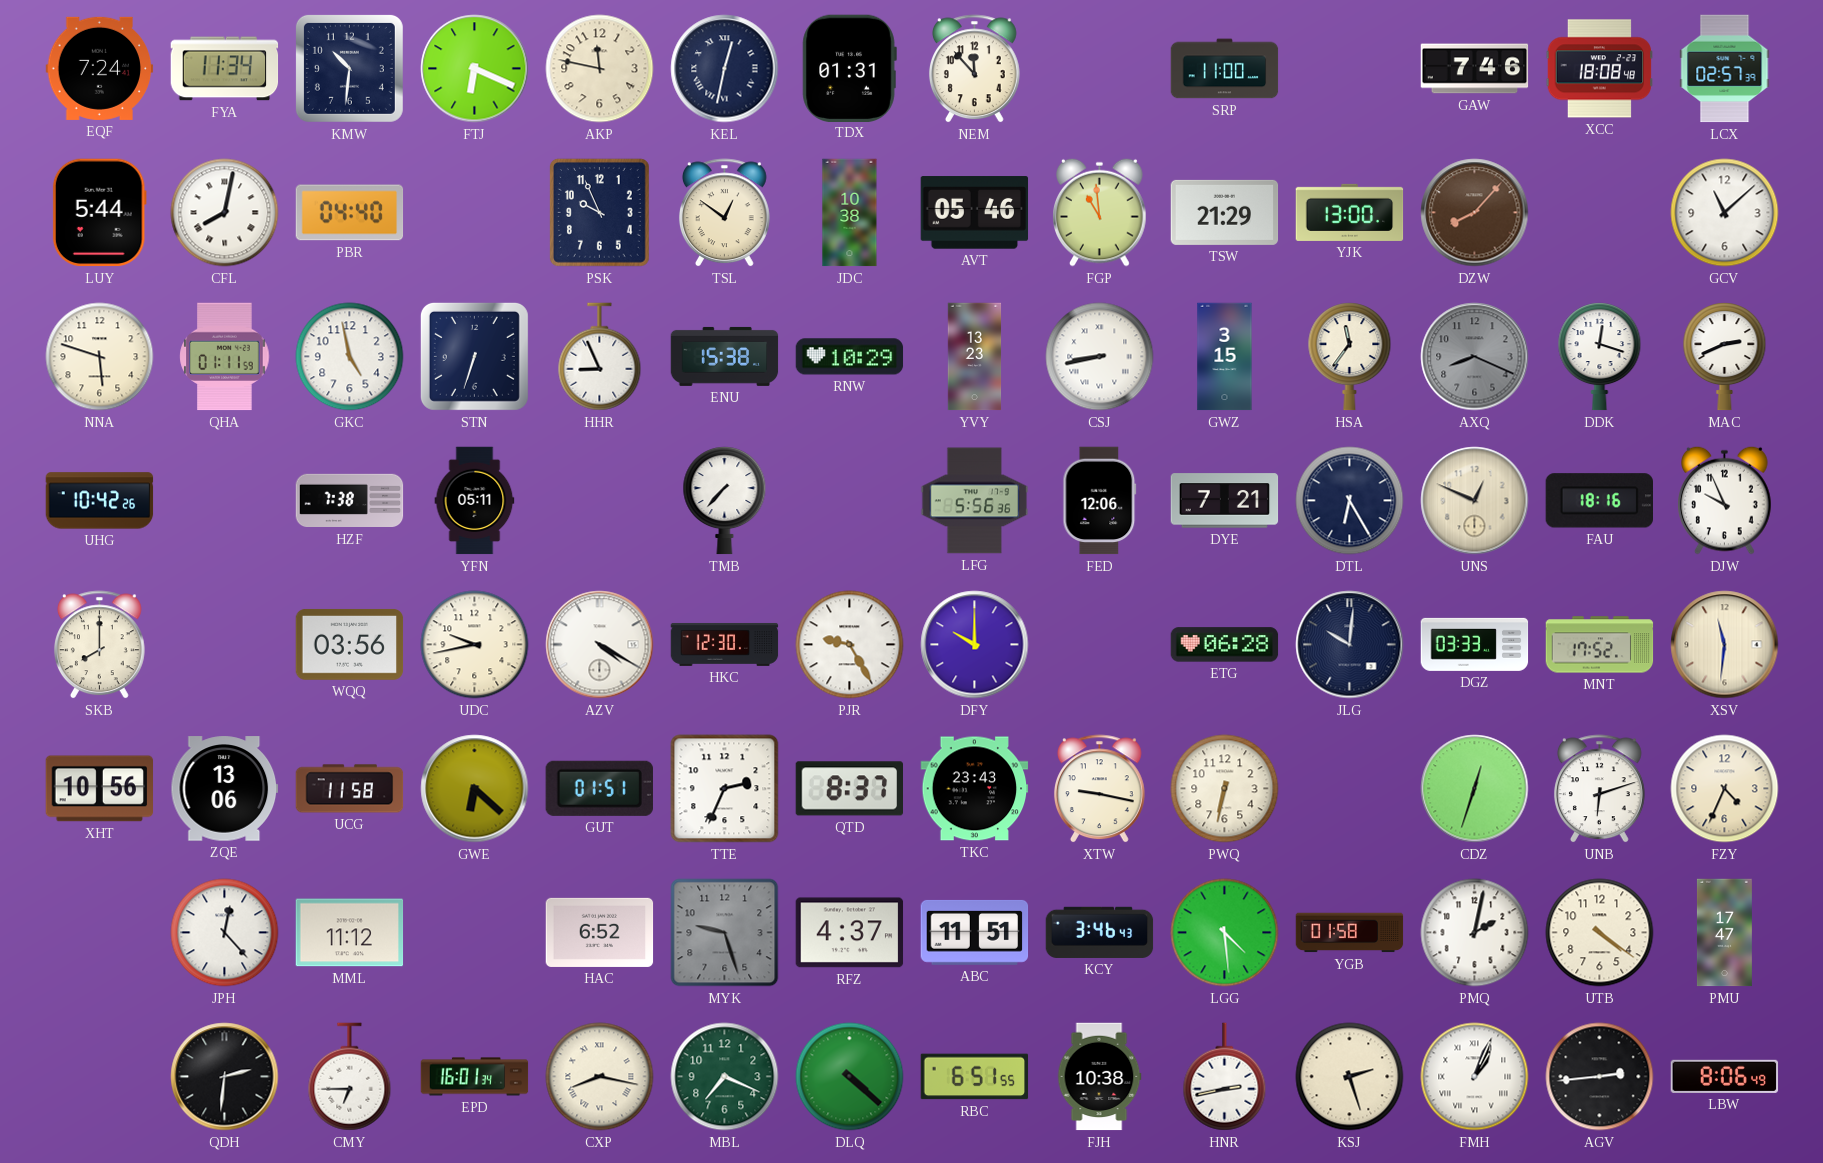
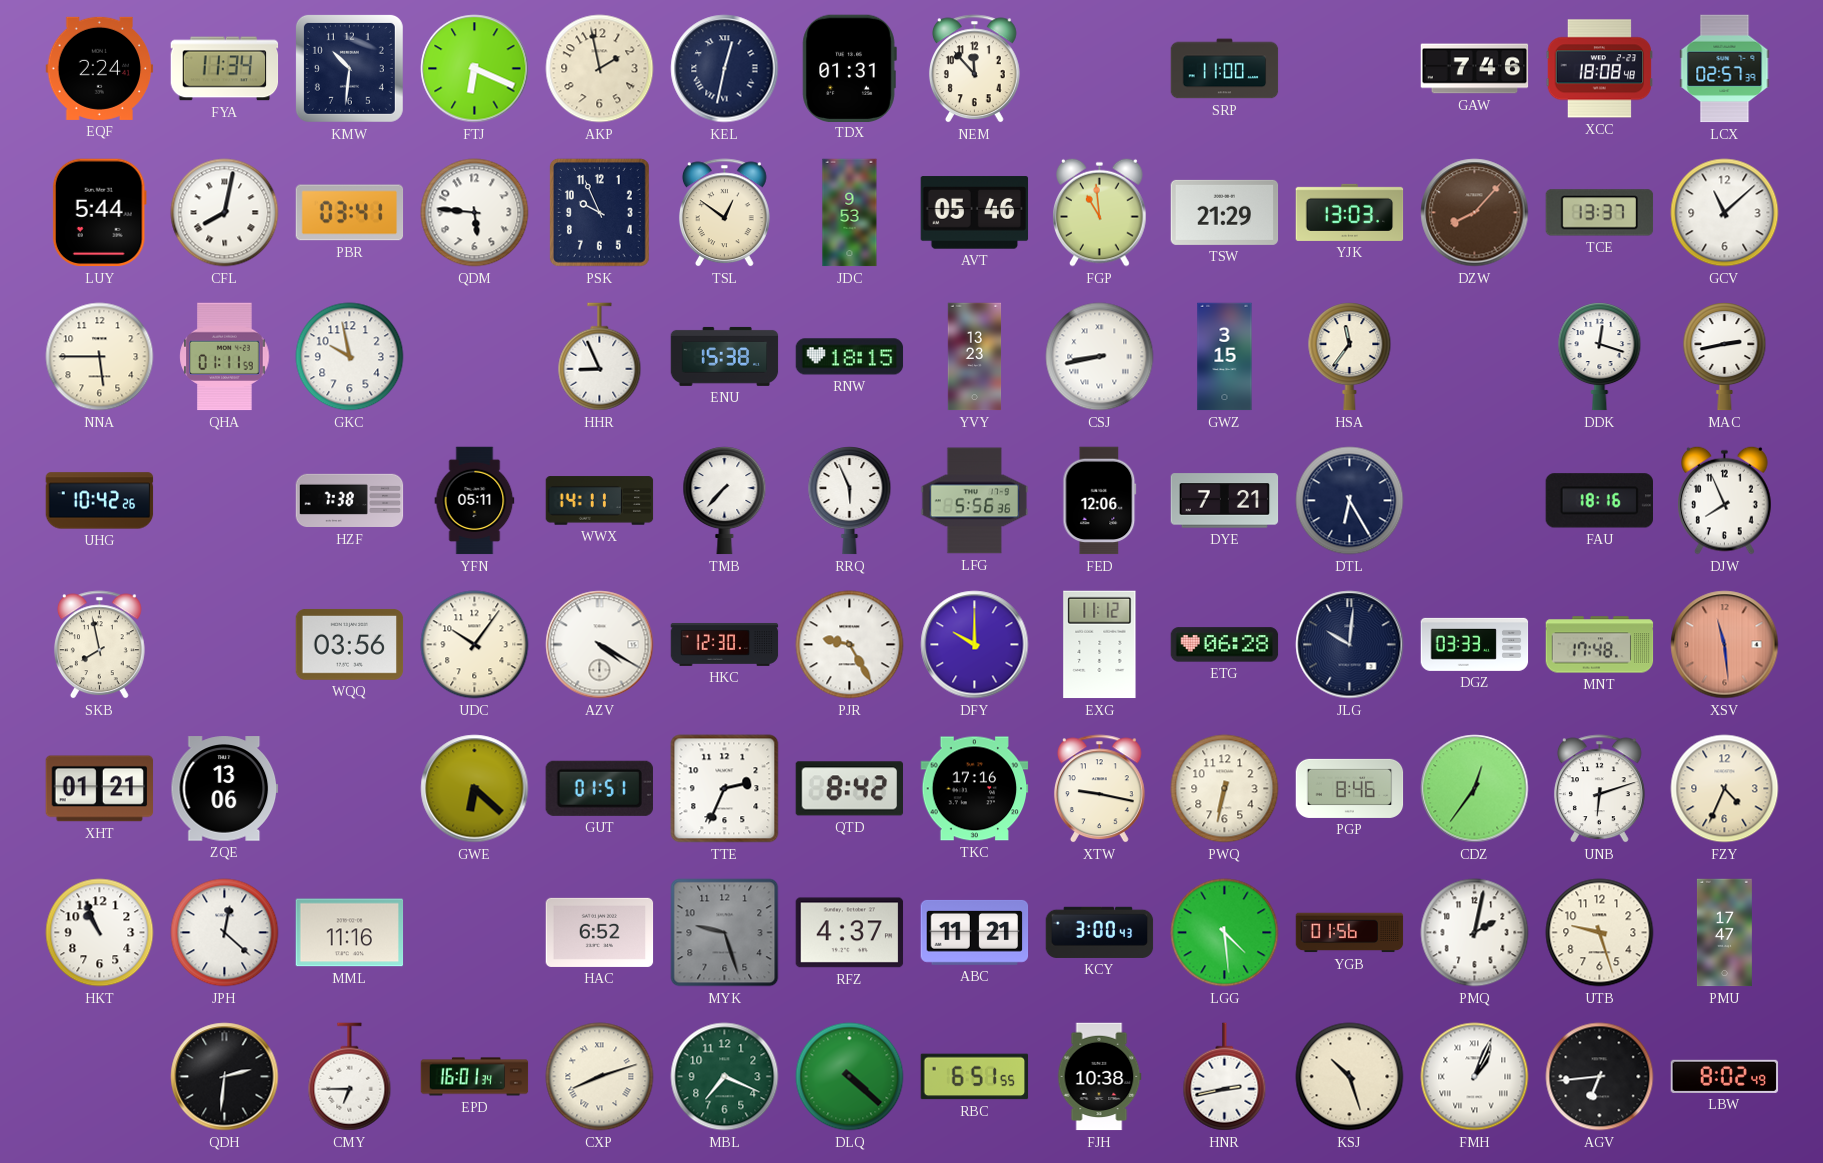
EQF: 7:24 -> 2:24
AKP: 11:47 -> 1:58
PBR: 04:40 -> 03:41
QDM: none -> 5:46
JDC: 10:38 -> 9:53
YJK: 13:00 -> 13:03
TCE: none -> 13:37
NNA: 5:48 -> 5:45
GKC: 4:58 -> 9:58
STN: 6:33 -> none
RNW: 10:29 -> 18:15
AXQ: 8:19 -> none
MAC: 2:41 -> 2:43
WWX: none -> 14:11
RRQ: none -> 5:56
UNS: 12:49 -> none
DJW: 9:56 -> 7:56
SKB: 8:00 -> 7:58
UDC: 9:43 -> 10:06
EXG: none -> 11:12
MNT: 17:52 -> 17:48
XSV: 11:31 -> 11:29
XSV dial: cream -> salmon
XHT: 10:56 -> 01:21
UCG: 11:58 -> none
QTD: 8:37 -> 8:42
TKC: 23:43 -> 17:16
PGP: none -> 8:46
CDZ: 12:33 -> 12:36
HKT: none -> 10:56
JPH: 12:23 -> 12:22
MML: 11:12 -> 11:16
ABC: 11:51 -> 11:21
KCY: 3:46 -> 3:00
YGB: 01:58 -> 01:56
UTB: 4:21 -> 9:27
CXP: 8:17 -> 8:12
KSJ: 2:27 -> 10:27
AGV: 2:44 -> 6:44
LBW: 8:06 -> 8:02
